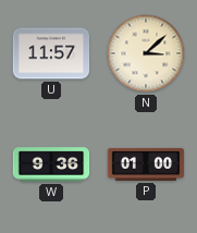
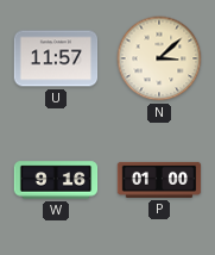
W: 9:36 -> 9:16
